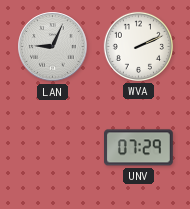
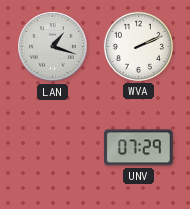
LAN: 9:04 -> 1:18
